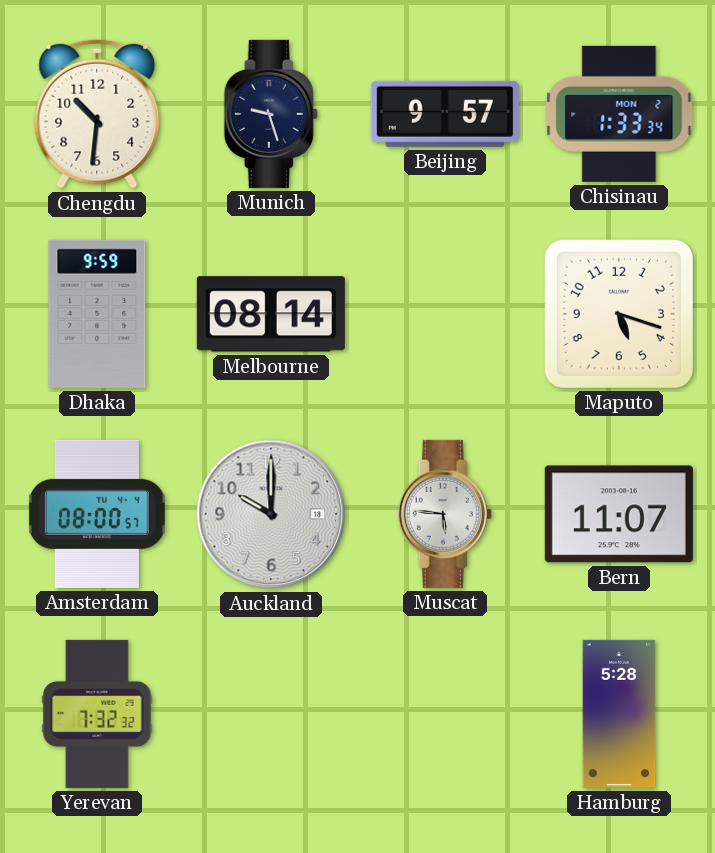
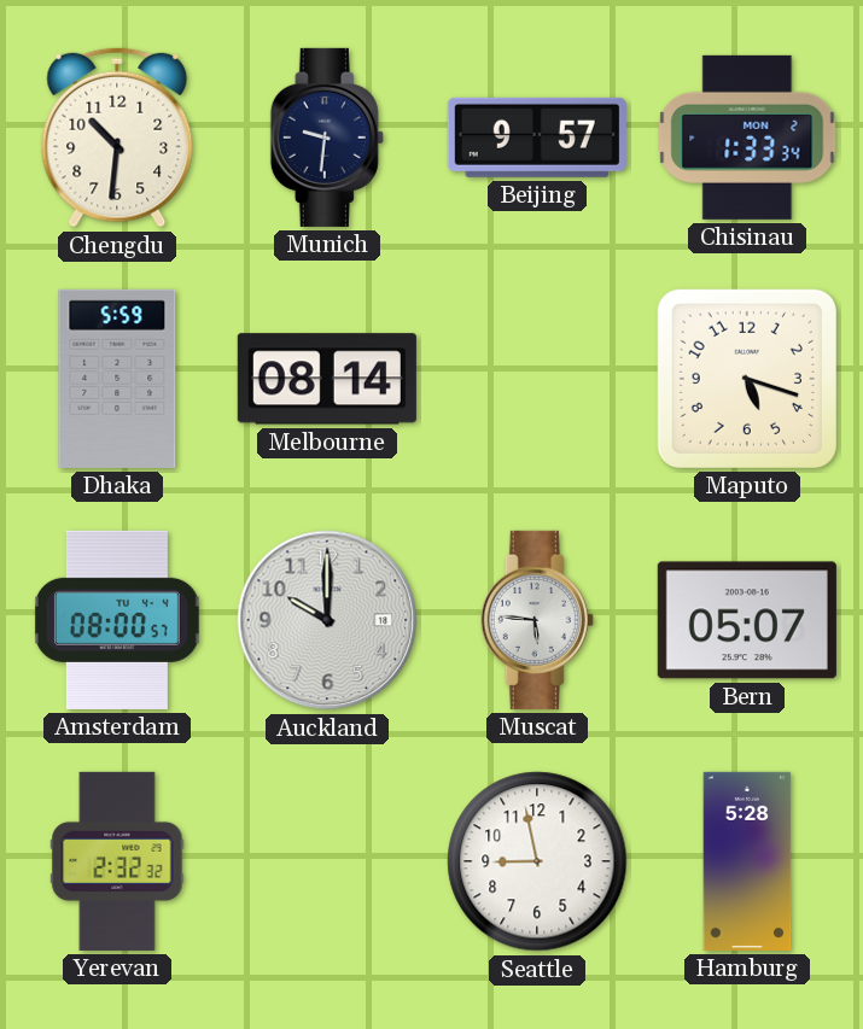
Munich: 9:27 -> 9:31
Dhaka: 9:59 -> 5:59
Bern: 11:07 -> 05:07
Yerevan: 7:32 -> 2:32
Seattle: none -> 8:58
